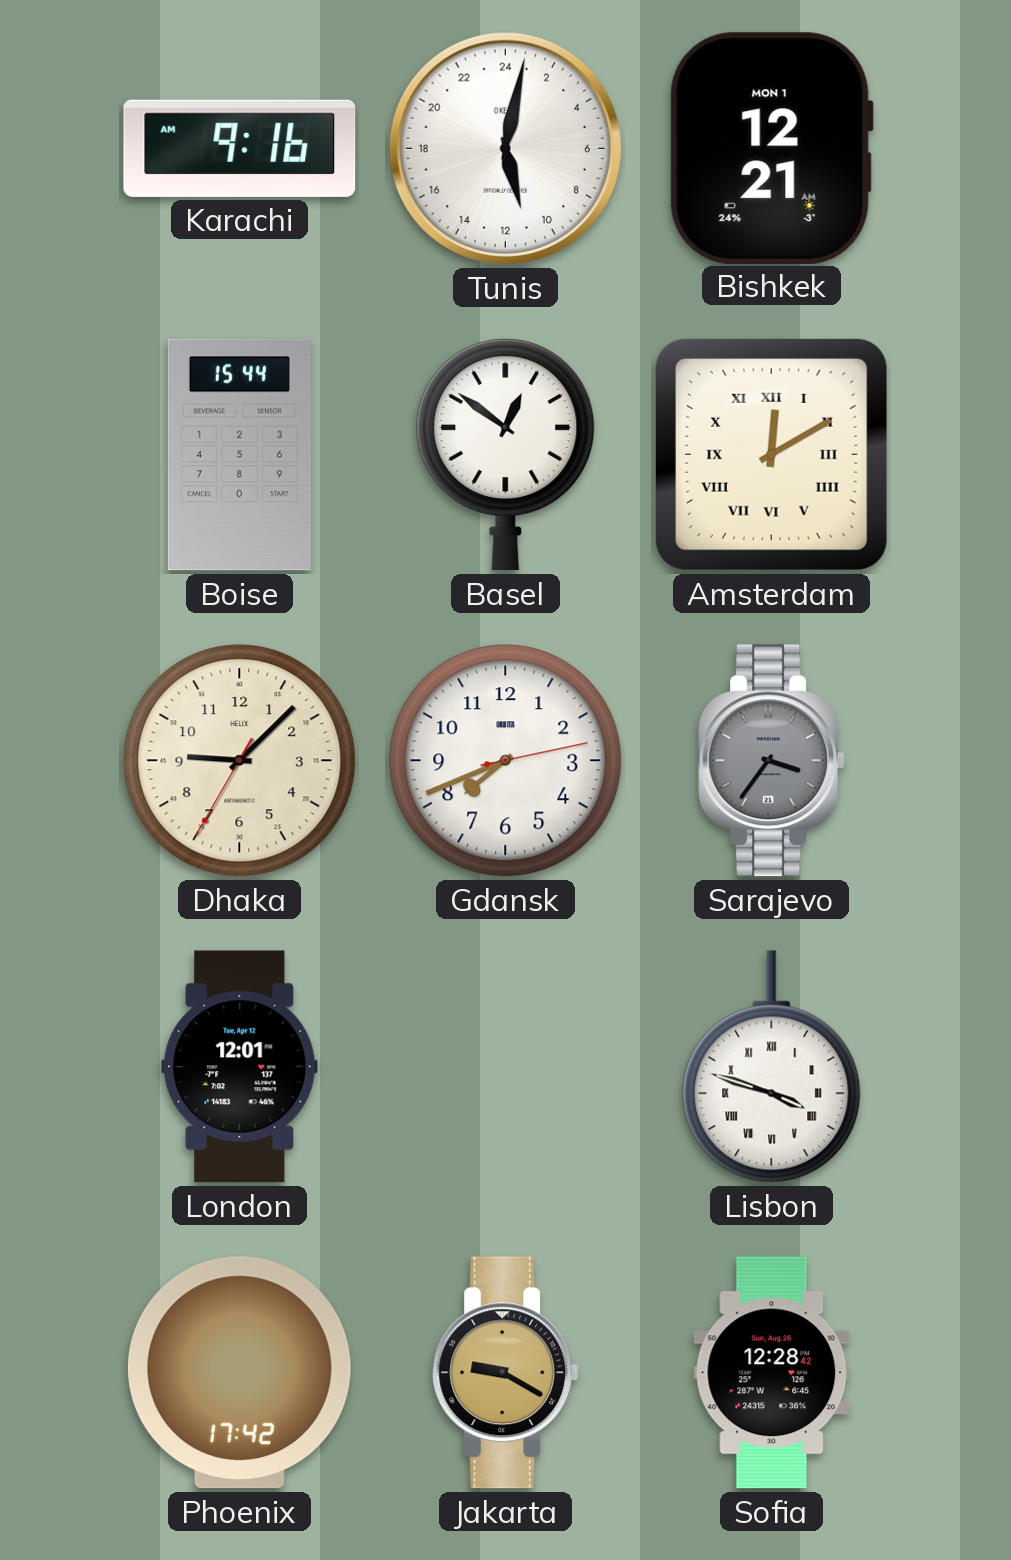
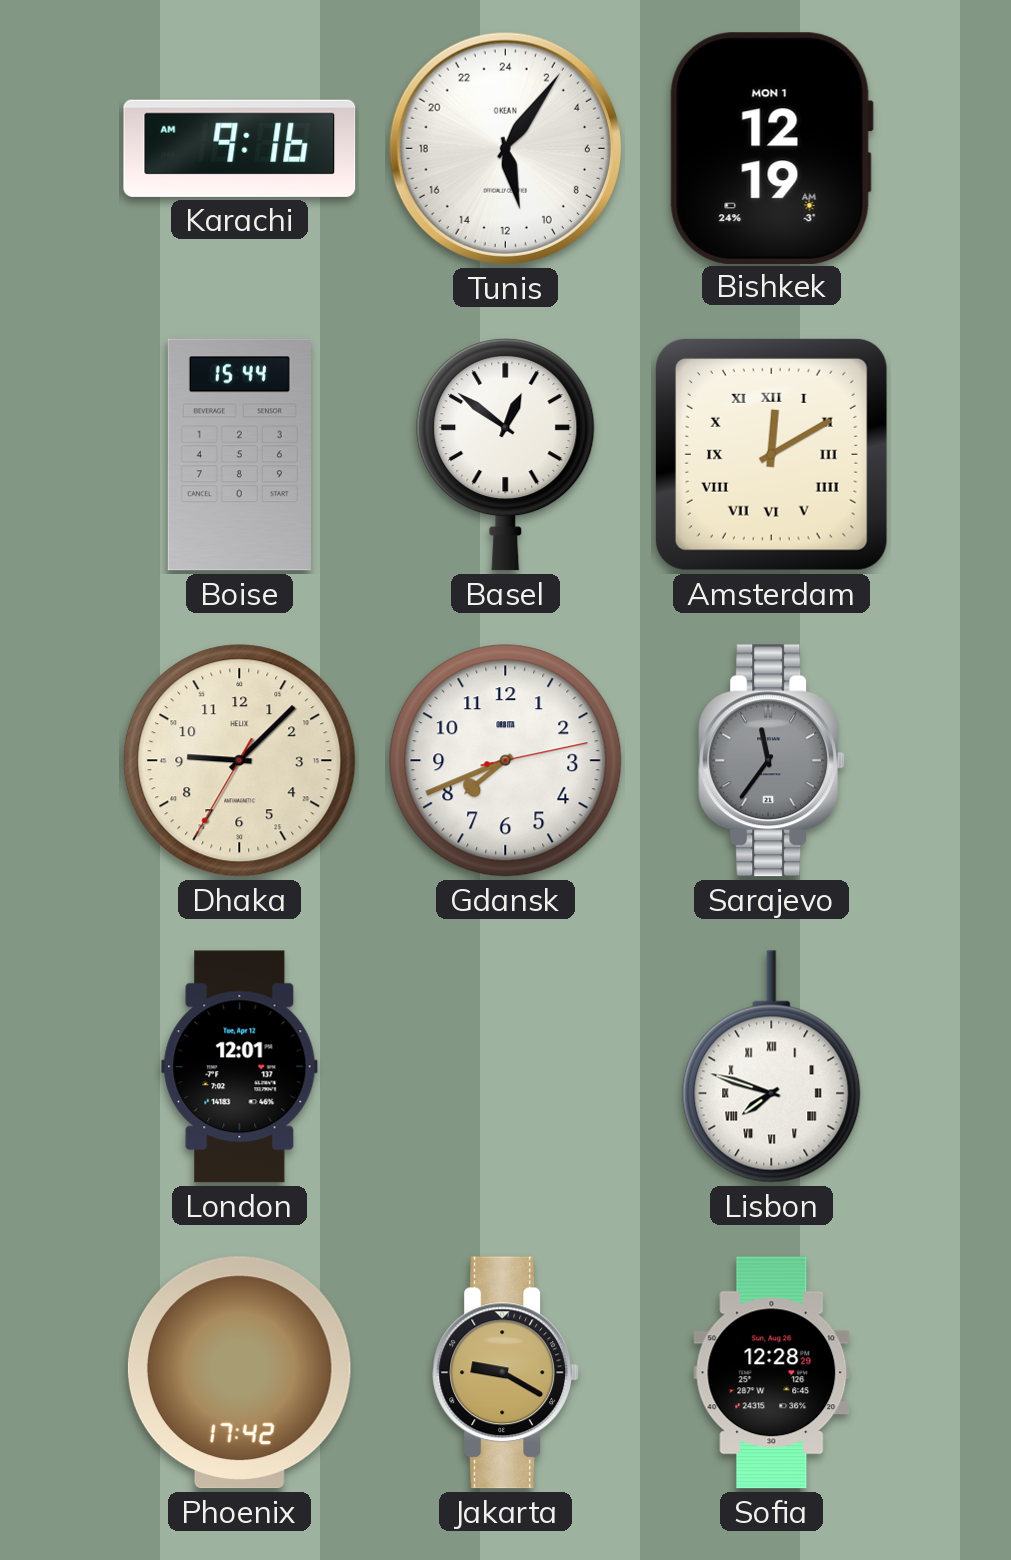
Tunis: 11:02 -> 11:06
Bishkek: 12:21 -> 12:19
Sarajevo: 3:36 -> 11:36
Lisbon: 3:48 -> 7:48
Sofia: 12:28:42 -> 12:28:29
